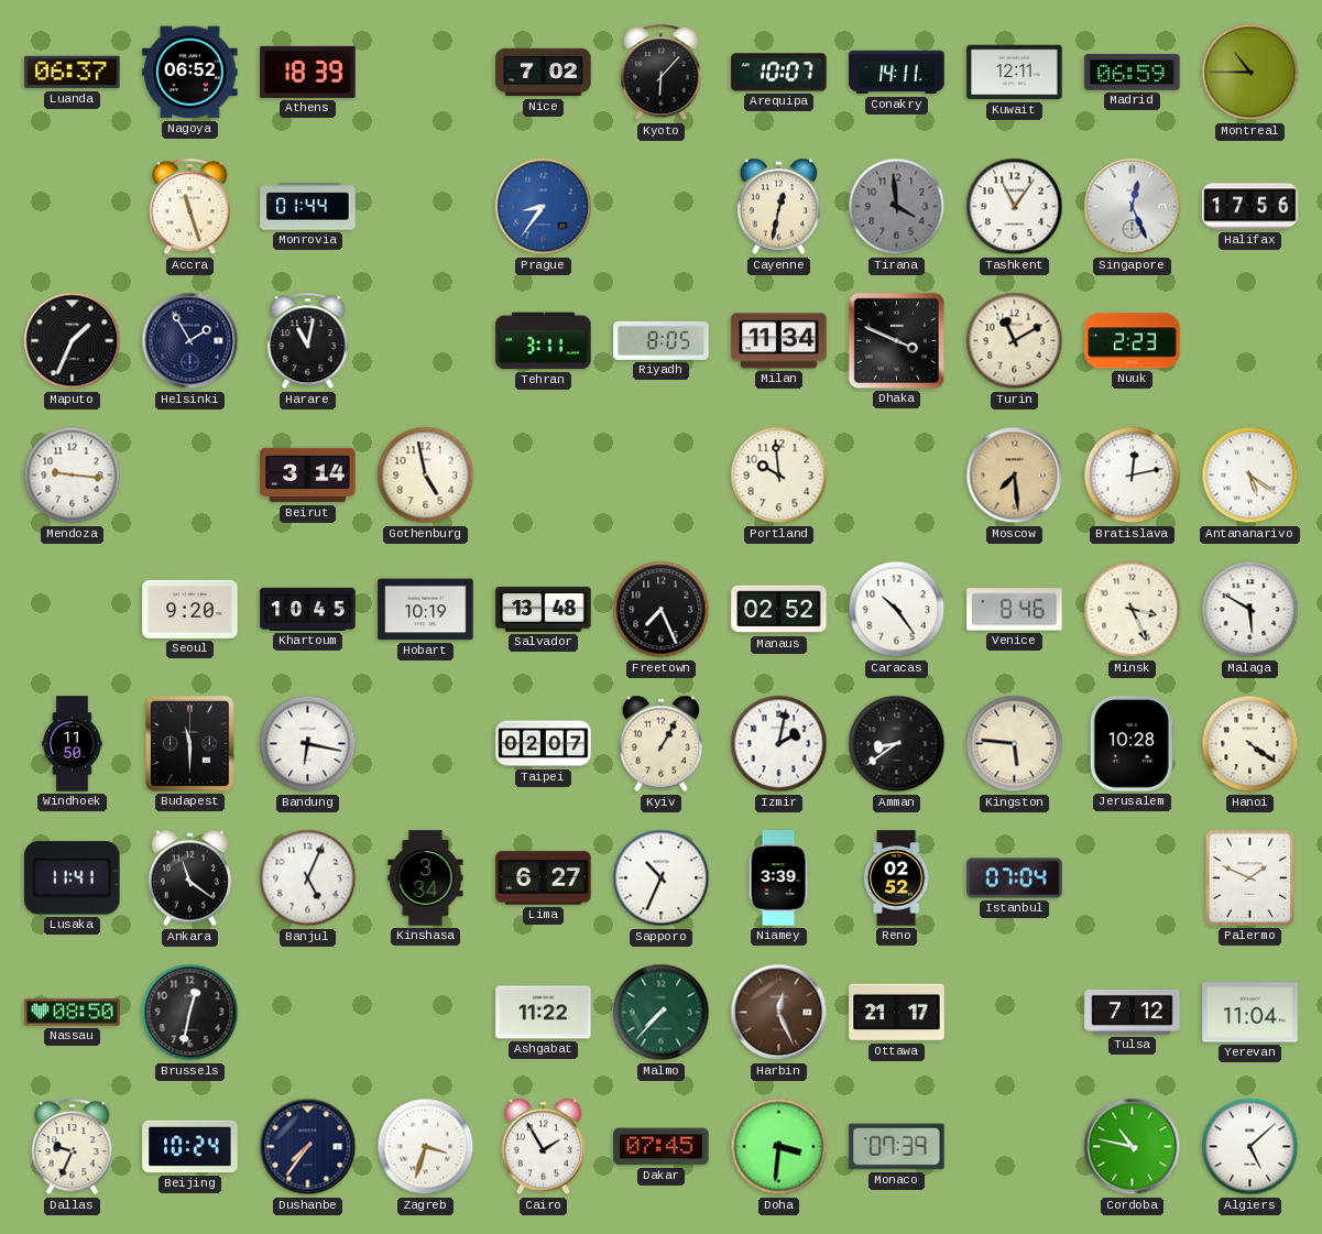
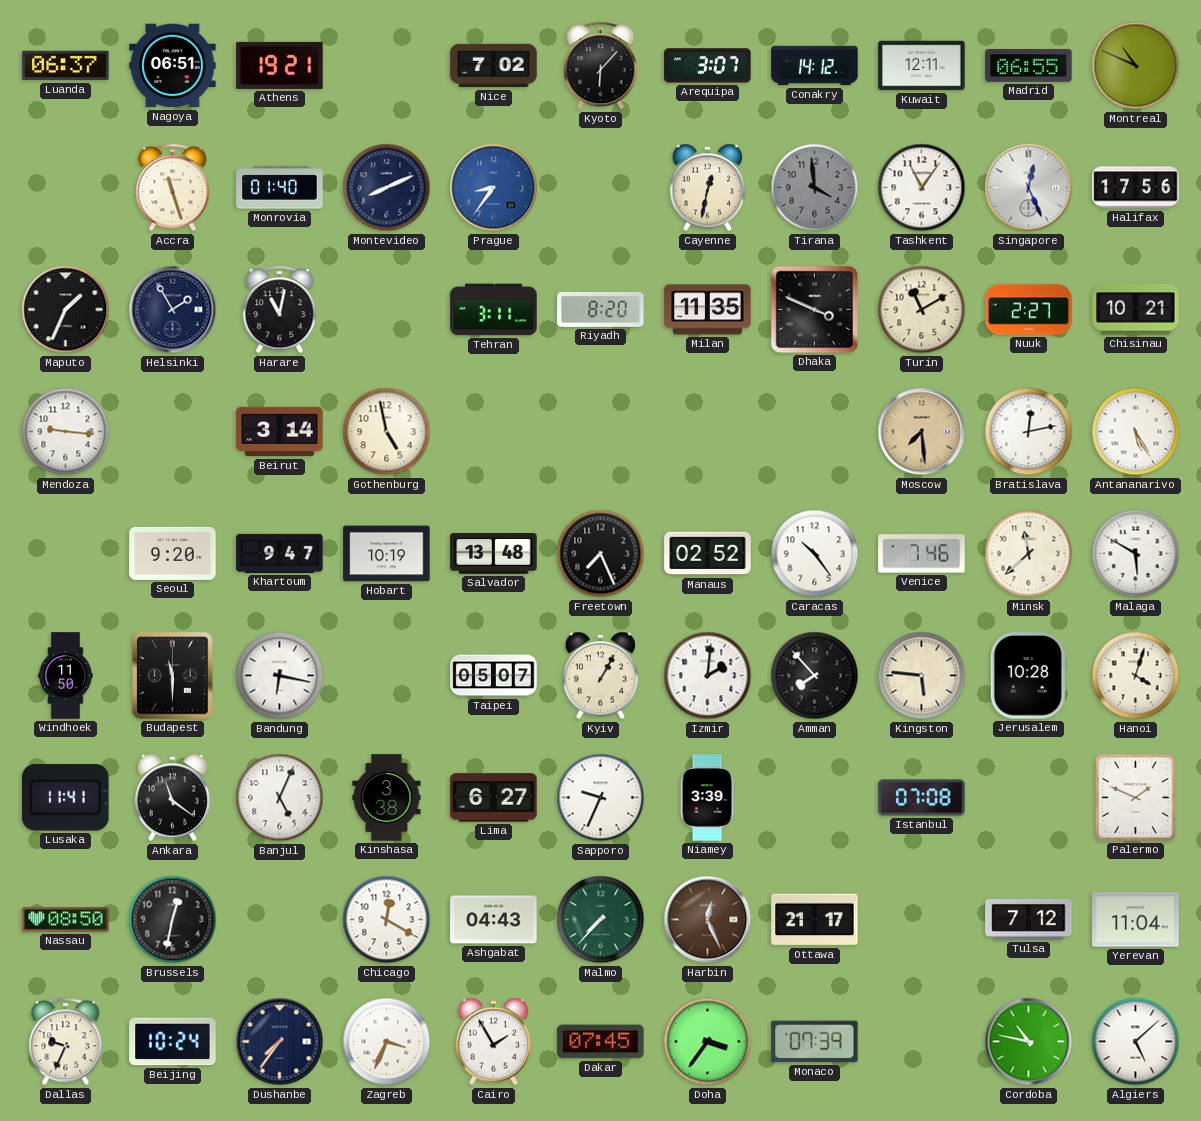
Nagoya: 06:52 -> 06:51
Athens: 18:39 -> 19:21
Arequipa: 10:07 -> 3:07
Conakry: 14:11 -> 14:12
Madrid: 06:59 -> 06:55
Montreal: 10:45 -> 10:49
Monrovia: 01:44 -> 01:40
Montevideo: none -> 8:11
Riyadh: 8:05 -> 8:20
Milan: 11:34 -> 11:35
Nuuk: 2:23 -> 2:27
Chisinau: none -> 10:21
Portland: 9:59 -> none
Antananarivo: 5:21 -> 5:25
Khartoum: 10:45 -> 9:47
Venice: 8:46 -> 7:46
Minsk: 3:26 -> 11:38
Taipei: 02:07 -> 05:07
Izmir: 2:02 -> 2:01
Amman: 8:39 -> 7:53
Hanoi: 4:21 -> 4:03
Kinshasa: 3:34 -> 3:38
Sapporo: 10:34 -> 9:34
Reno: 02:52 -> none
Istanbul: 07:04 -> 07:08
Chicago: none -> 12:20
Ashgabat: 11:22 -> 04:43
Zagreb: 3:33 -> 3:34
Doha: 3:31 -> 3:36
